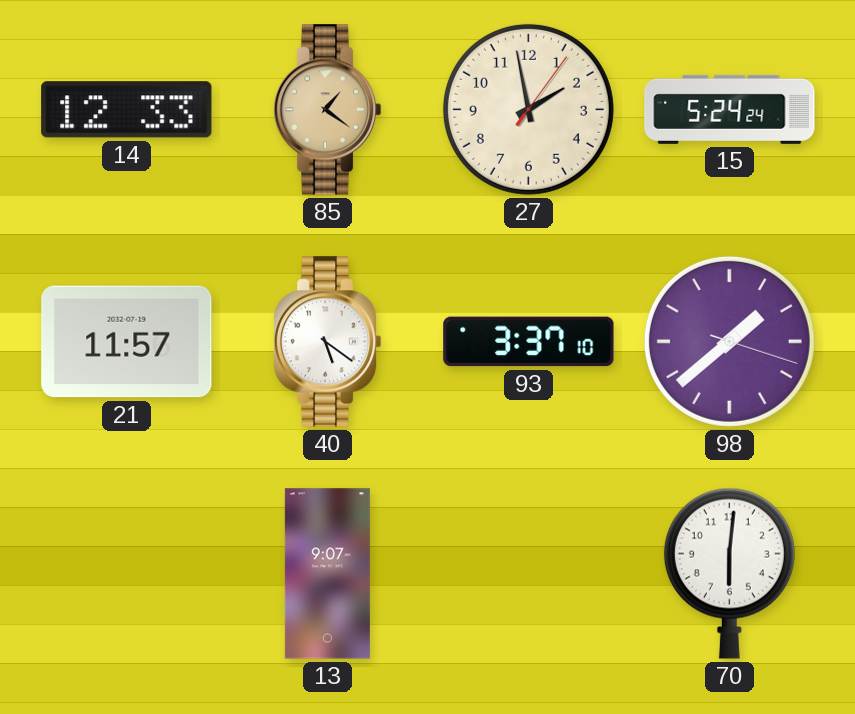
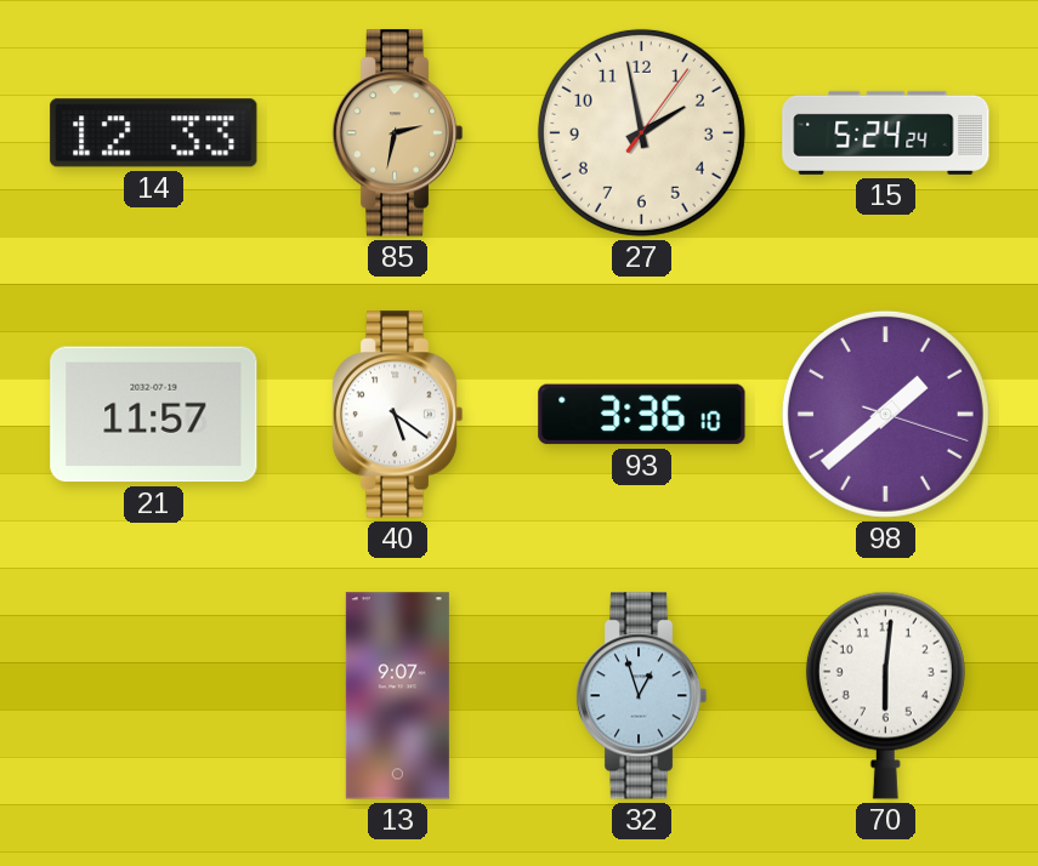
85: 1:21 -> 2:32
93: 3:37 -> 3:36
32: none -> 12:57
